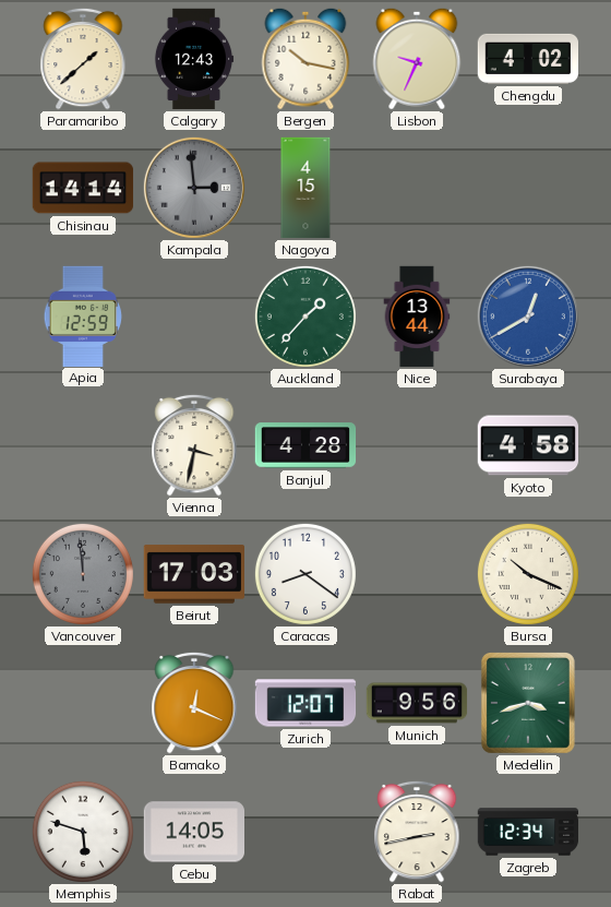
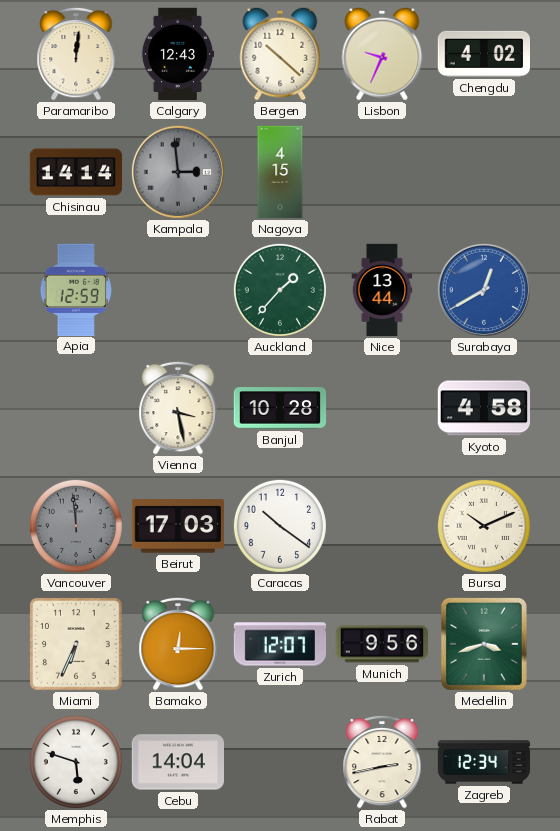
Paramaribo: 1:38 -> 12:01
Bergen: 10:17 -> 10:22
Vienna: 3:32 -> 3:28
Banjul: 4:28 -> 10:28
Caracas: 8:21 -> 10:21
Bursa: 10:19 -> 10:11
Miami: none -> 6:34
Bamako: 12:19 -> 12:15
Cebu: 14:05 -> 14:04
